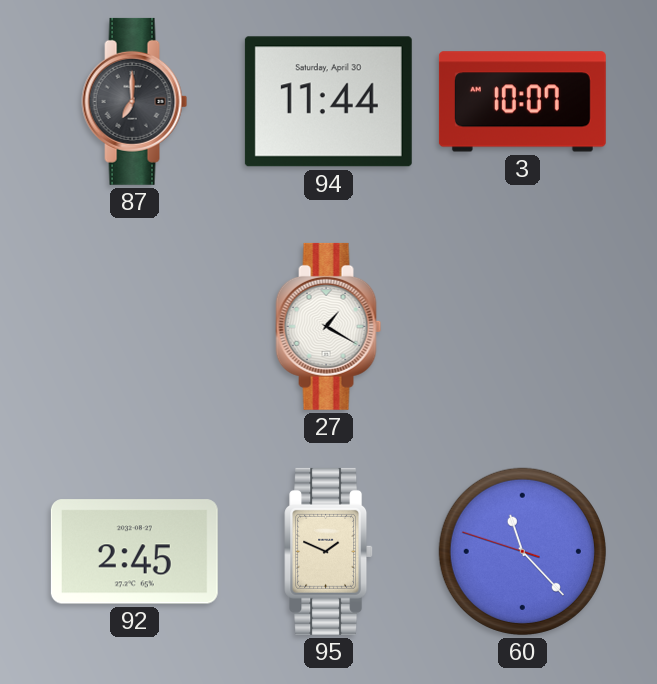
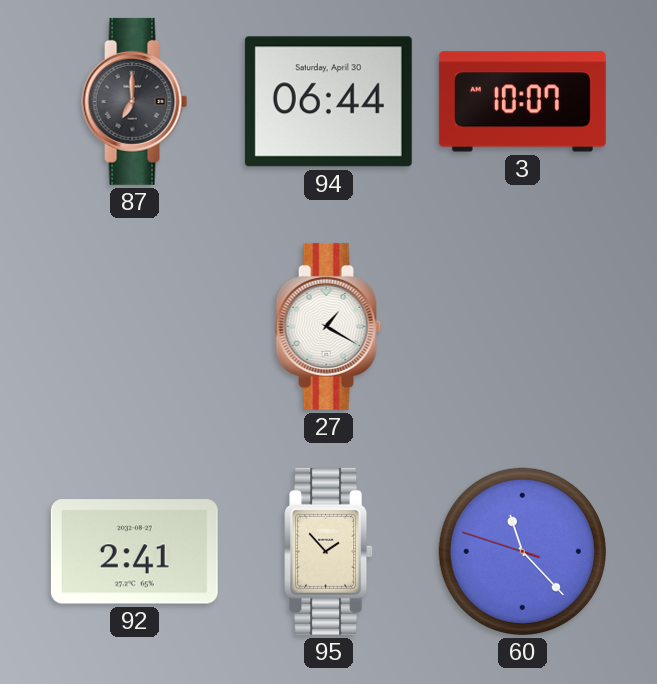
94: 11:44 -> 06:44
92: 2:45 -> 2:41
95: 1:49 -> 1:53
